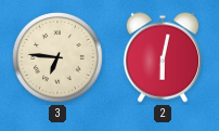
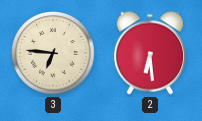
2: 6:02 -> 6:29
